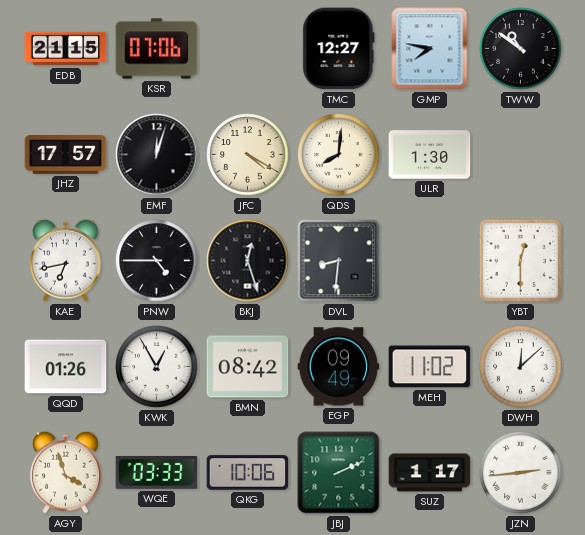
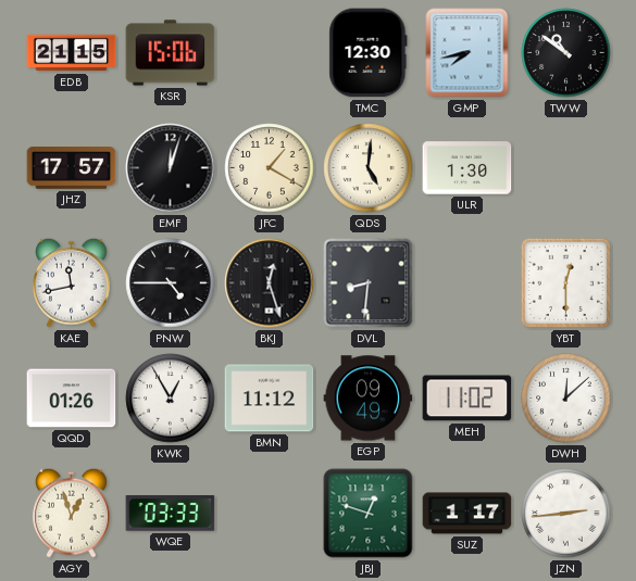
KSR: 07:06 -> 15:06
TMC: 12:27 -> 12:30
GMP: 7:47 -> 7:43
JFC: 4:20 -> 1:20
QDS: 8:01 -> 5:01
KAE: 6:43 -> 11:43
BMN: 08:42 -> 11:12
AGY: 3:57 -> 12:57
QKG: 10:06 -> none
JBJ: 2:11 -> 12:48
